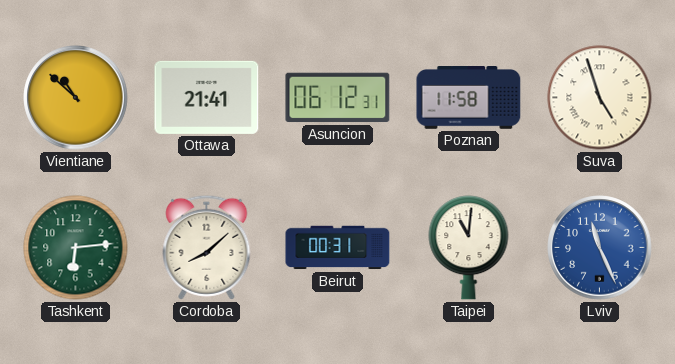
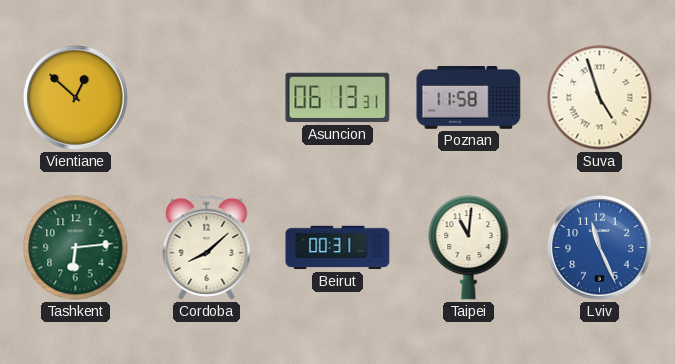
Vientiane: 10:52 -> 12:52
Ottawa: 21:41 -> none
Asuncion: 06:12 -> 06:13
